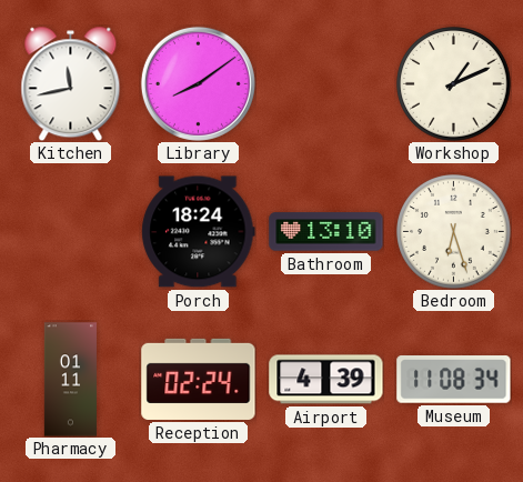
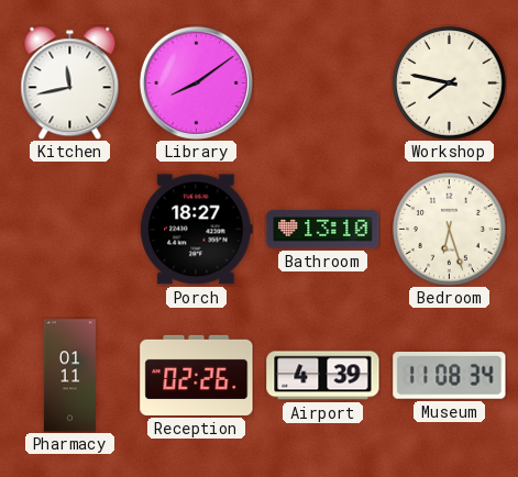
Workshop: 1:11 -> 7:47
Porch: 18:24 -> 18:27
Reception: 02:24 -> 02:26
